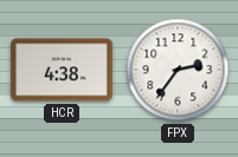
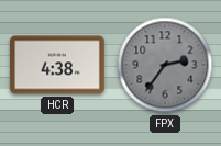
FPX dial: white -> grey
